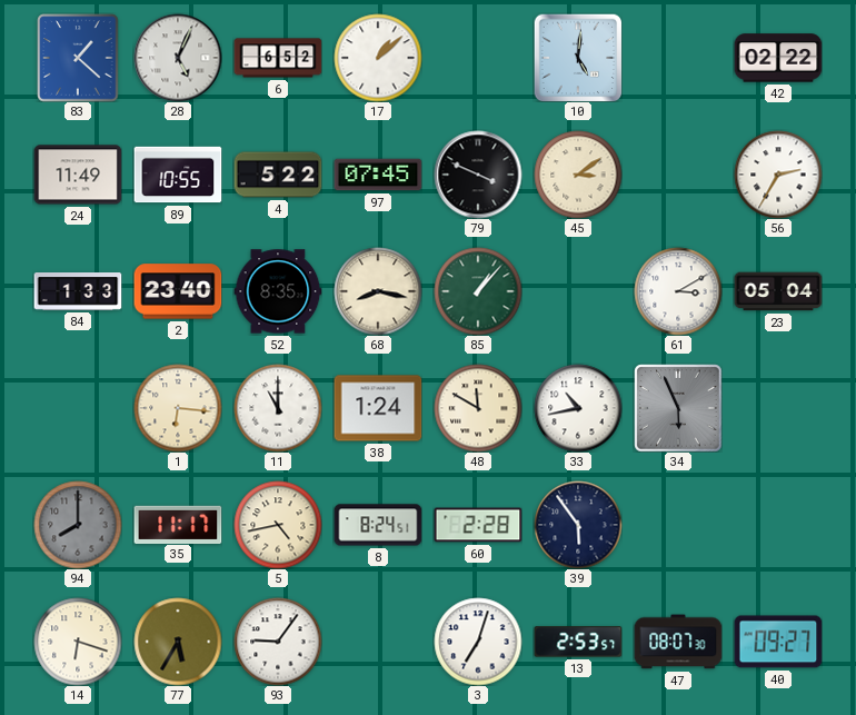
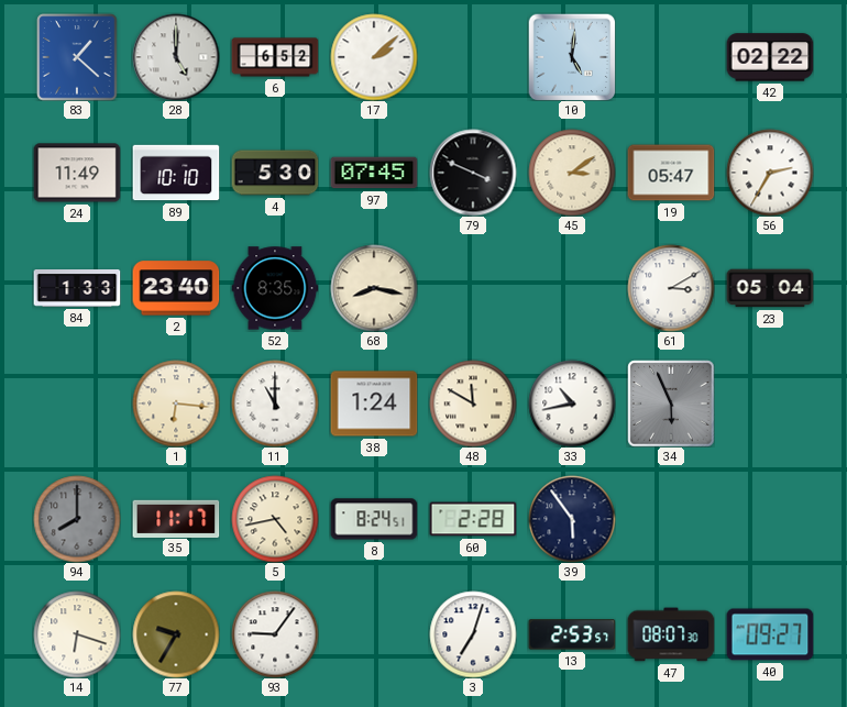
28: 5:04 -> 5:00
17: 1:08 -> 2:08
89: 10:55 -> 10:10
4: 5:22 -> 5:30
19: none -> 05:47
85: 1:07 -> none
77: 5:35 -> 9:35
